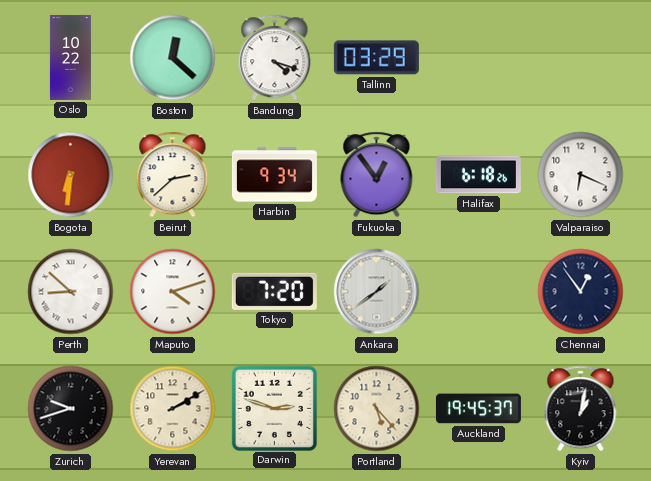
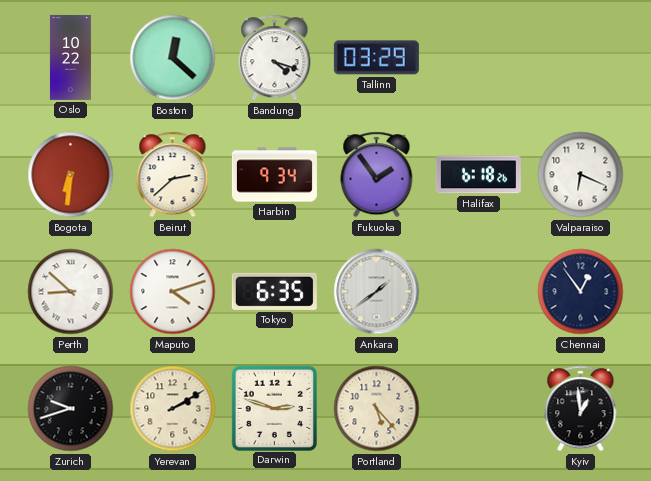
Fukuoka: 12:54 -> 1:54
Tokyo: 7:20 -> 6:35
Auckland: 19:45 -> none
Kyiv: 1:02 -> 12:59
